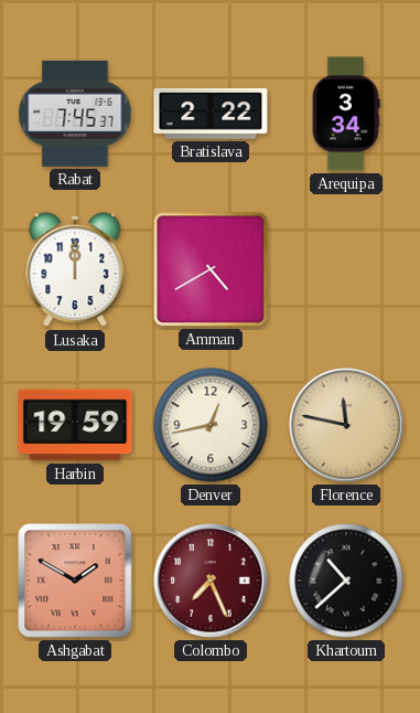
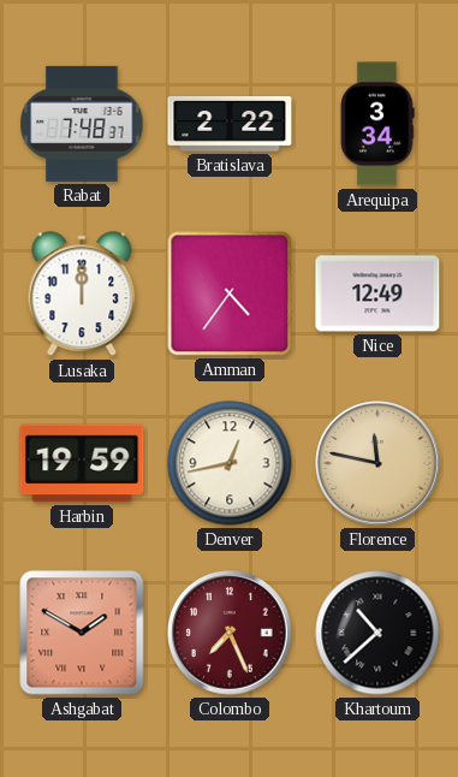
Rabat: 7:45 -> 7:48
Amman: 4:40 -> 4:36
Nice: none -> 12:49
